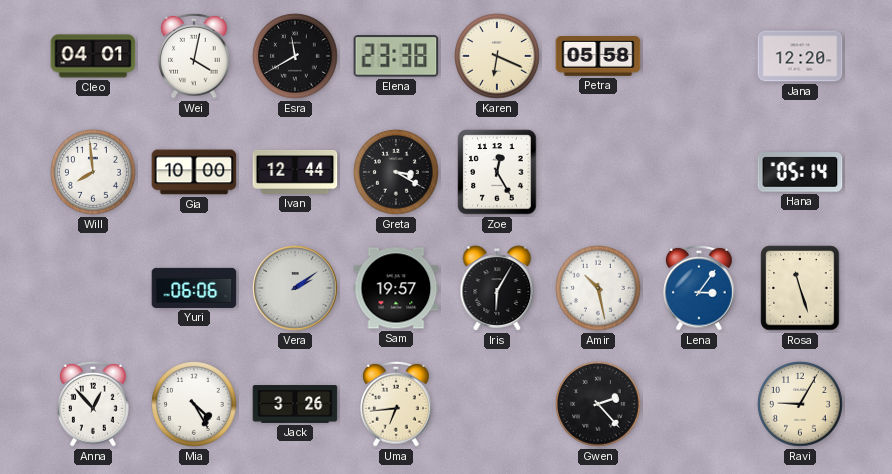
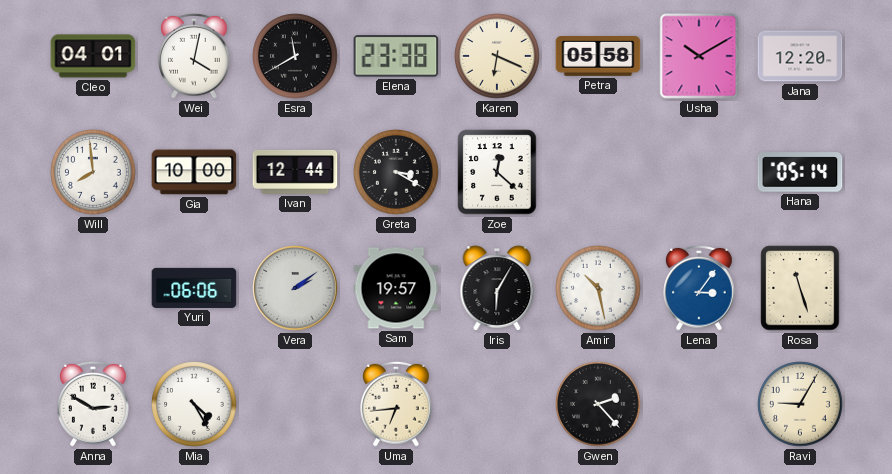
Usha: none -> 10:10
Zoe: 12:25 -> 12:22
Anna: 12:53 -> 2:50
Jack: 3:26 -> none
